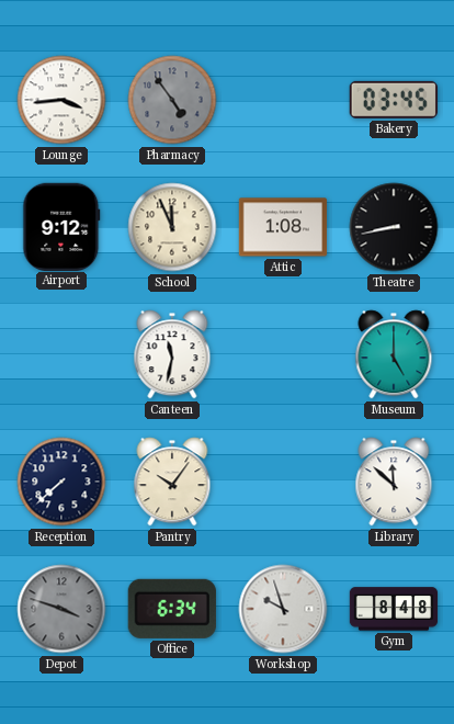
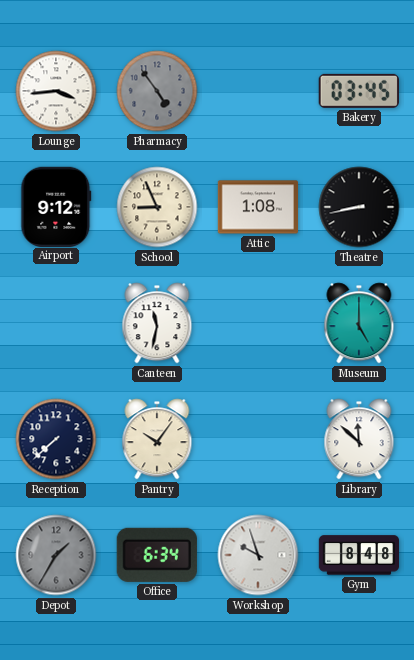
School: 11:56 -> 8:56
Depot: 3:48 -> 1:35
